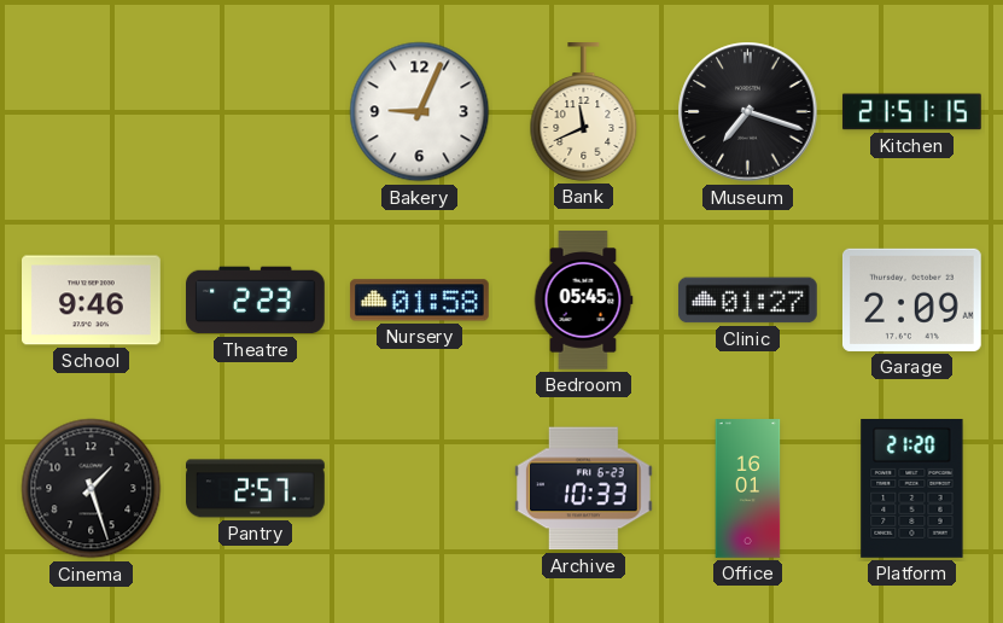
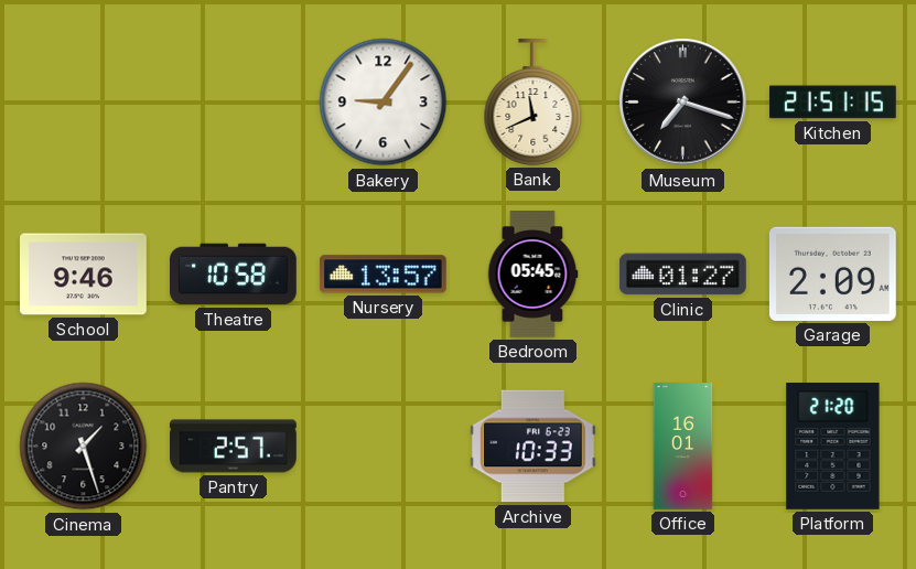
Bakery: 9:04 -> 9:06
Theatre: 2:23 -> 10:58
Nursery: 01:58 -> 13:57
